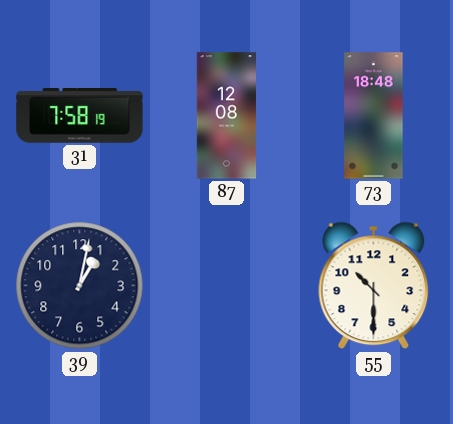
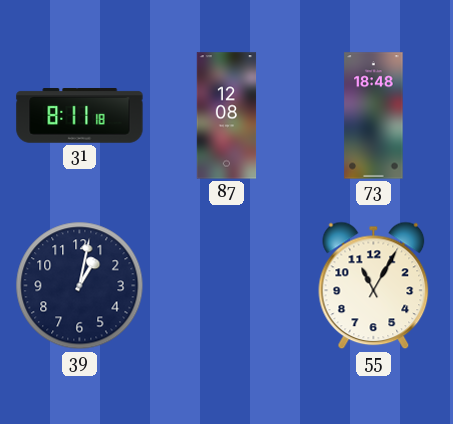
31: 7:58 -> 8:11
55: 10:30 -> 11:05
